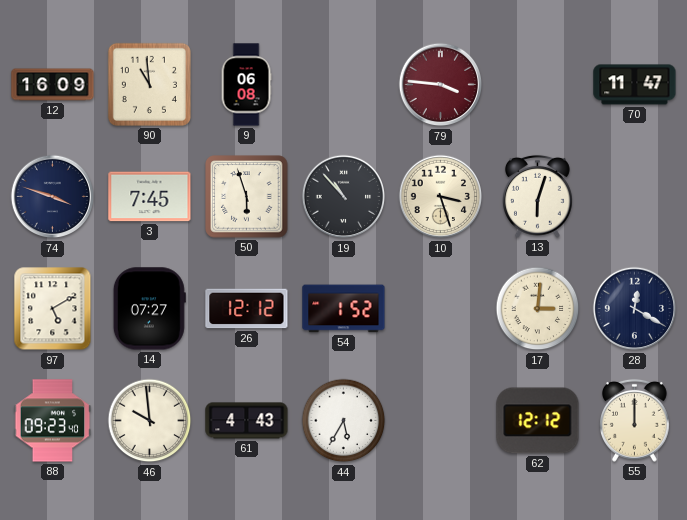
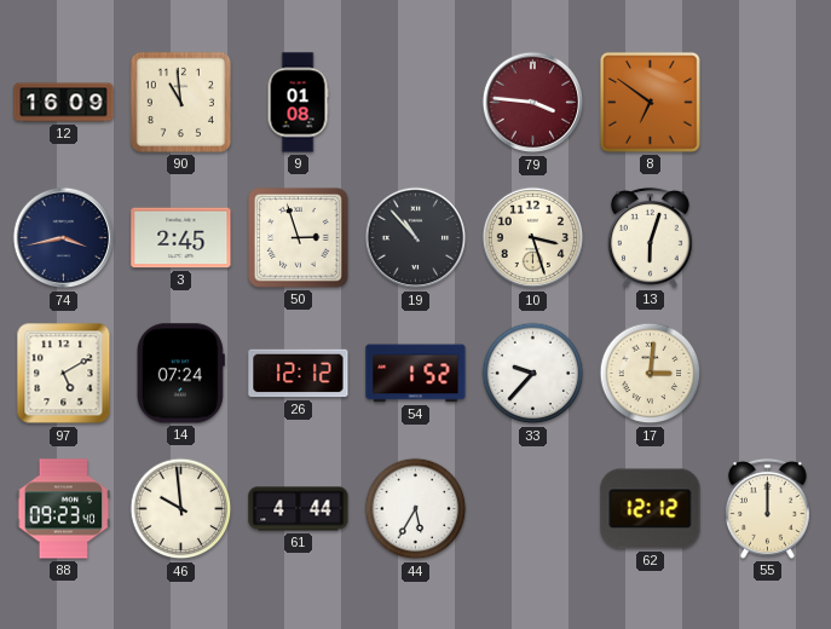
9: 06:08 -> 01:08
8: none -> 6:51
70: 11:47 -> none
74: 3:48 -> 3:43
3: 7:45 -> 2:45
50: 5:57 -> 2:57
14: 07:27 -> 07:24
33: none -> 9:37
28: 12:20 -> none
61: 4:43 -> 4:44
